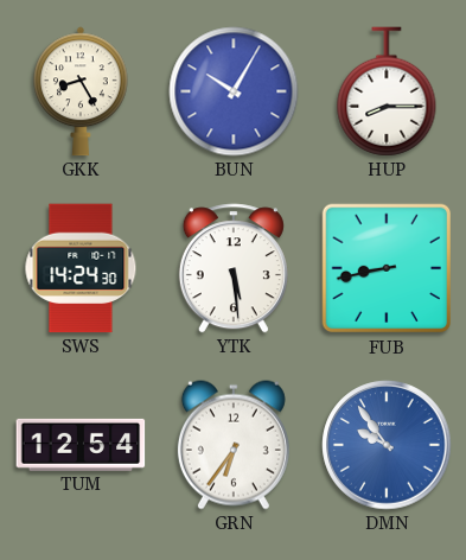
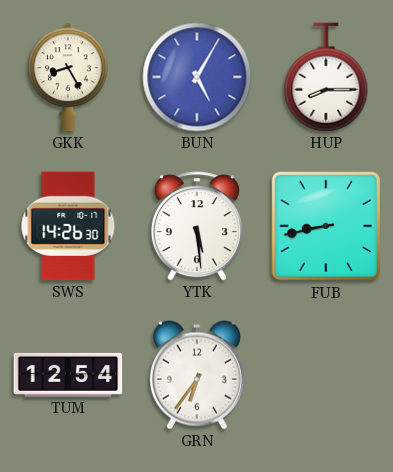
BUN: 10:05 -> 5:05
SWS: 14:24 -> 14:26
DMN: 9:54 -> none
